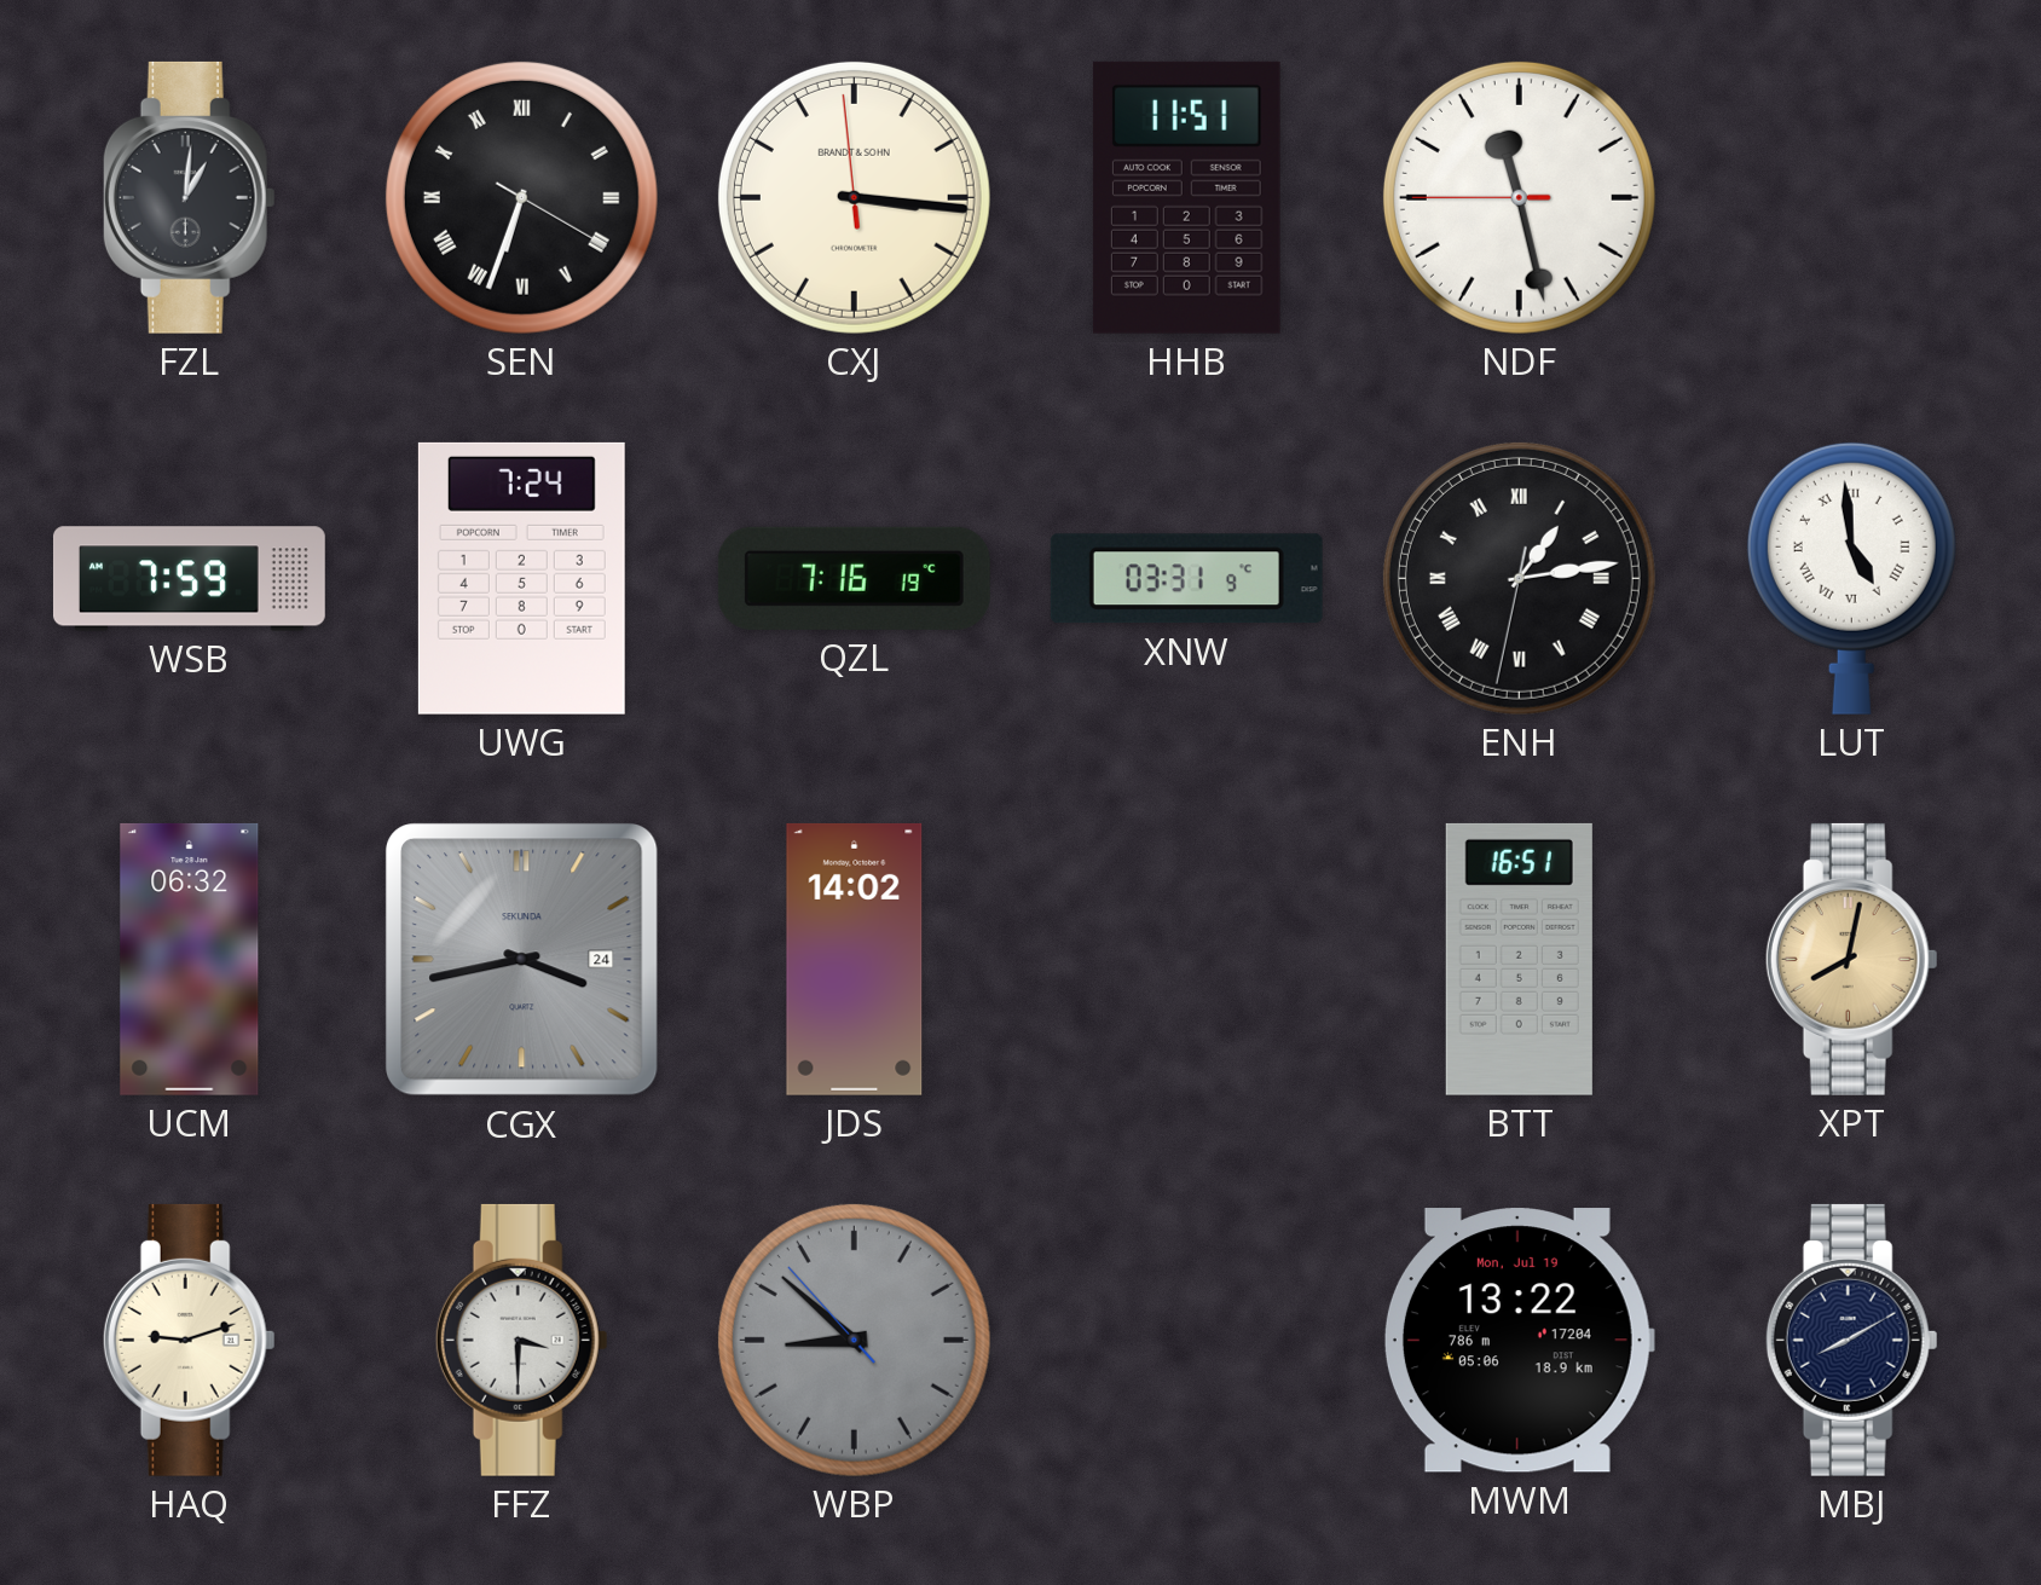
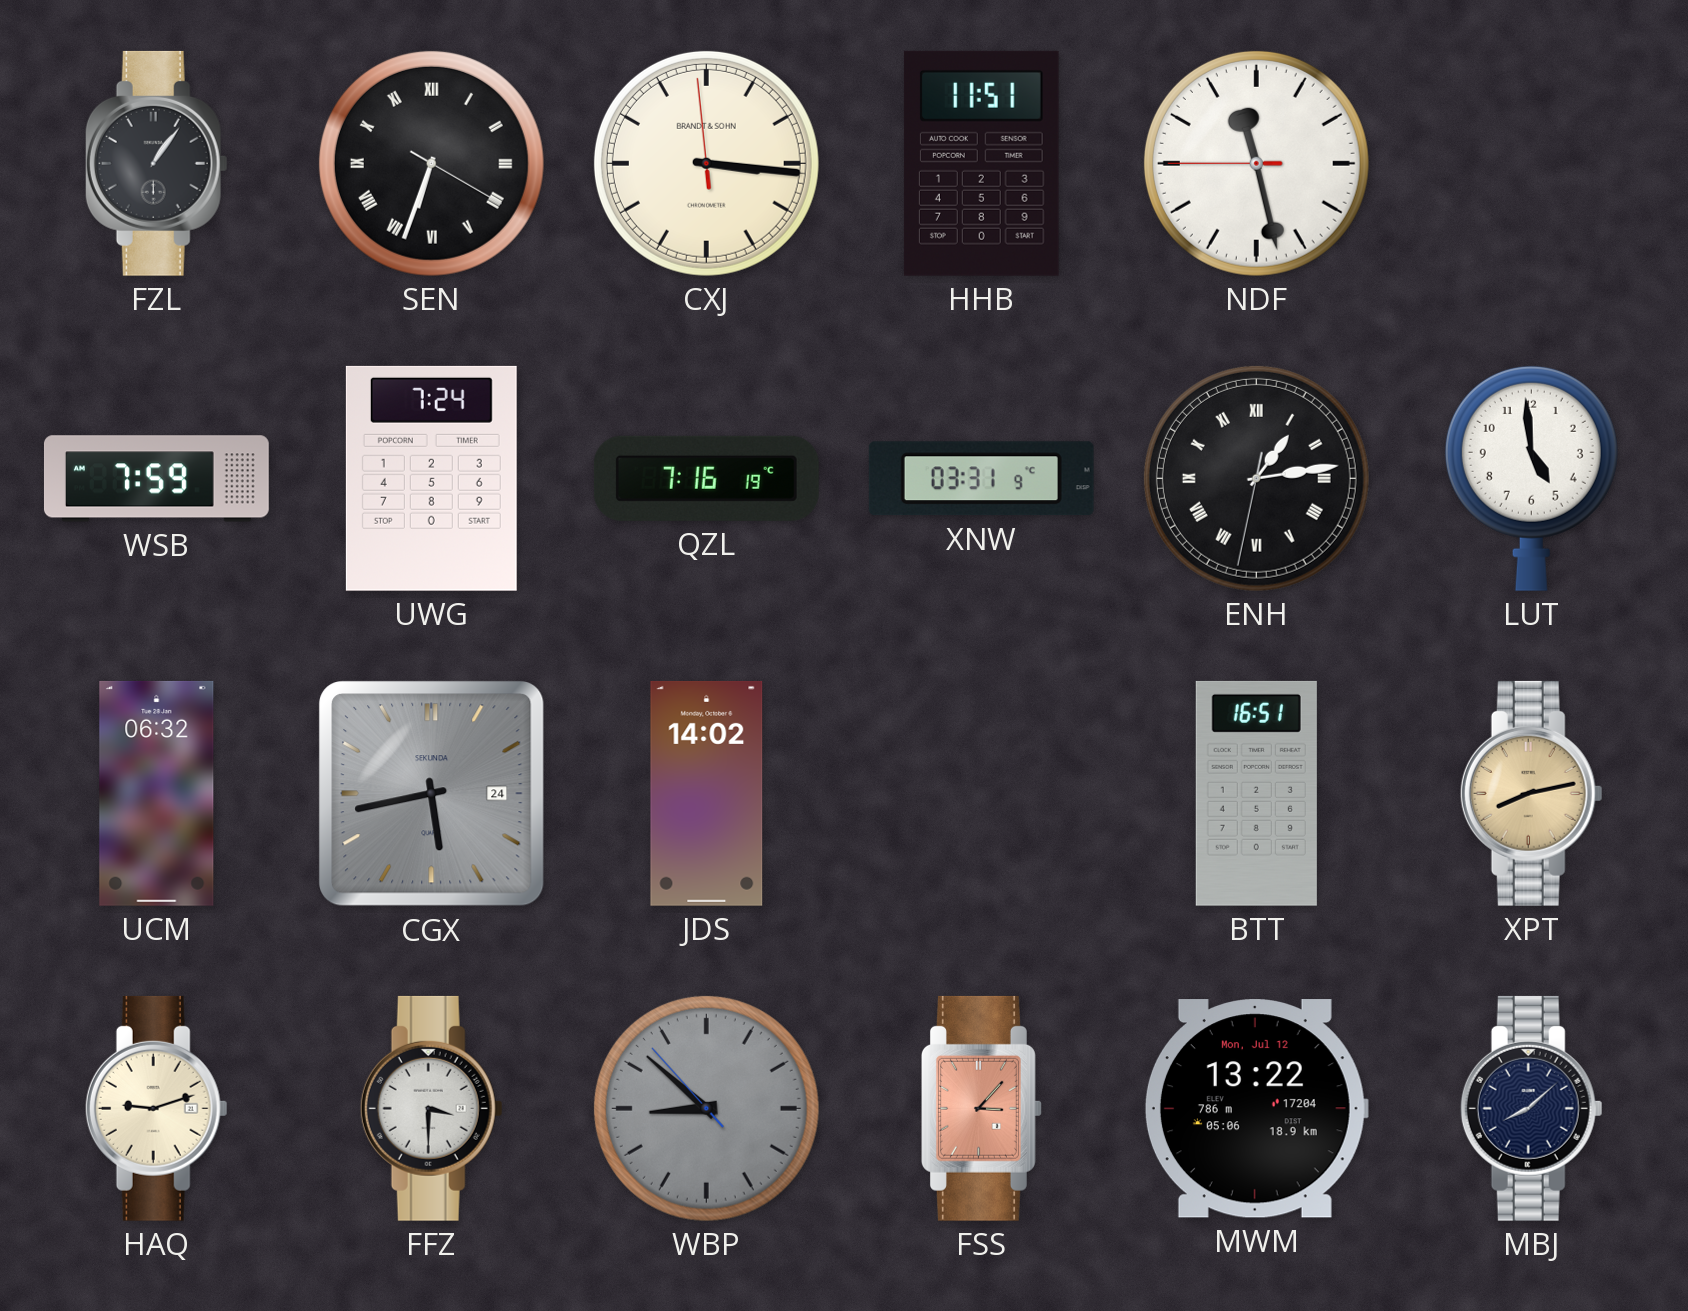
FZL: 1:01 -> 1:06
LUT numerals: Roman -> Arabic
CGX: 3:43 -> 5:43
XPT: 8:02 -> 8:13
FSS: none -> 3:07
MWM date: Mon, Jul 19 -> Mon, Jul 12
MBJ: 8:10 -> 8:08
